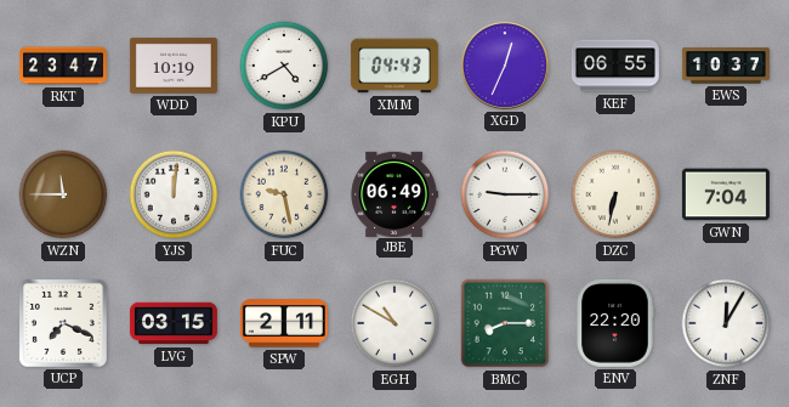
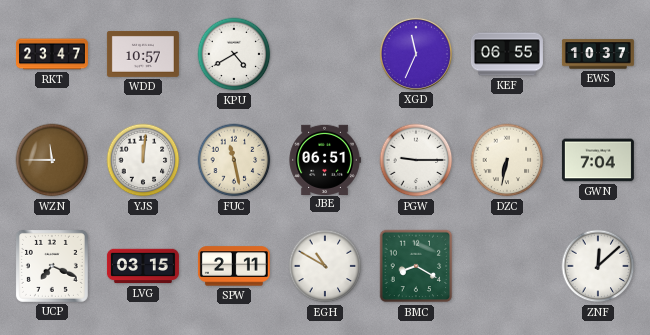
WDD: 10:19 -> 10:57
XMM: 04:43 -> none
XGD: 12:34 -> 11:34
FUC: 9:28 -> 11:28
JBE: 06:49 -> 06:51
BMC: 8:15 -> 8:20
ENV: 22:20 -> none
ZNF: 12:05 -> 12:08
